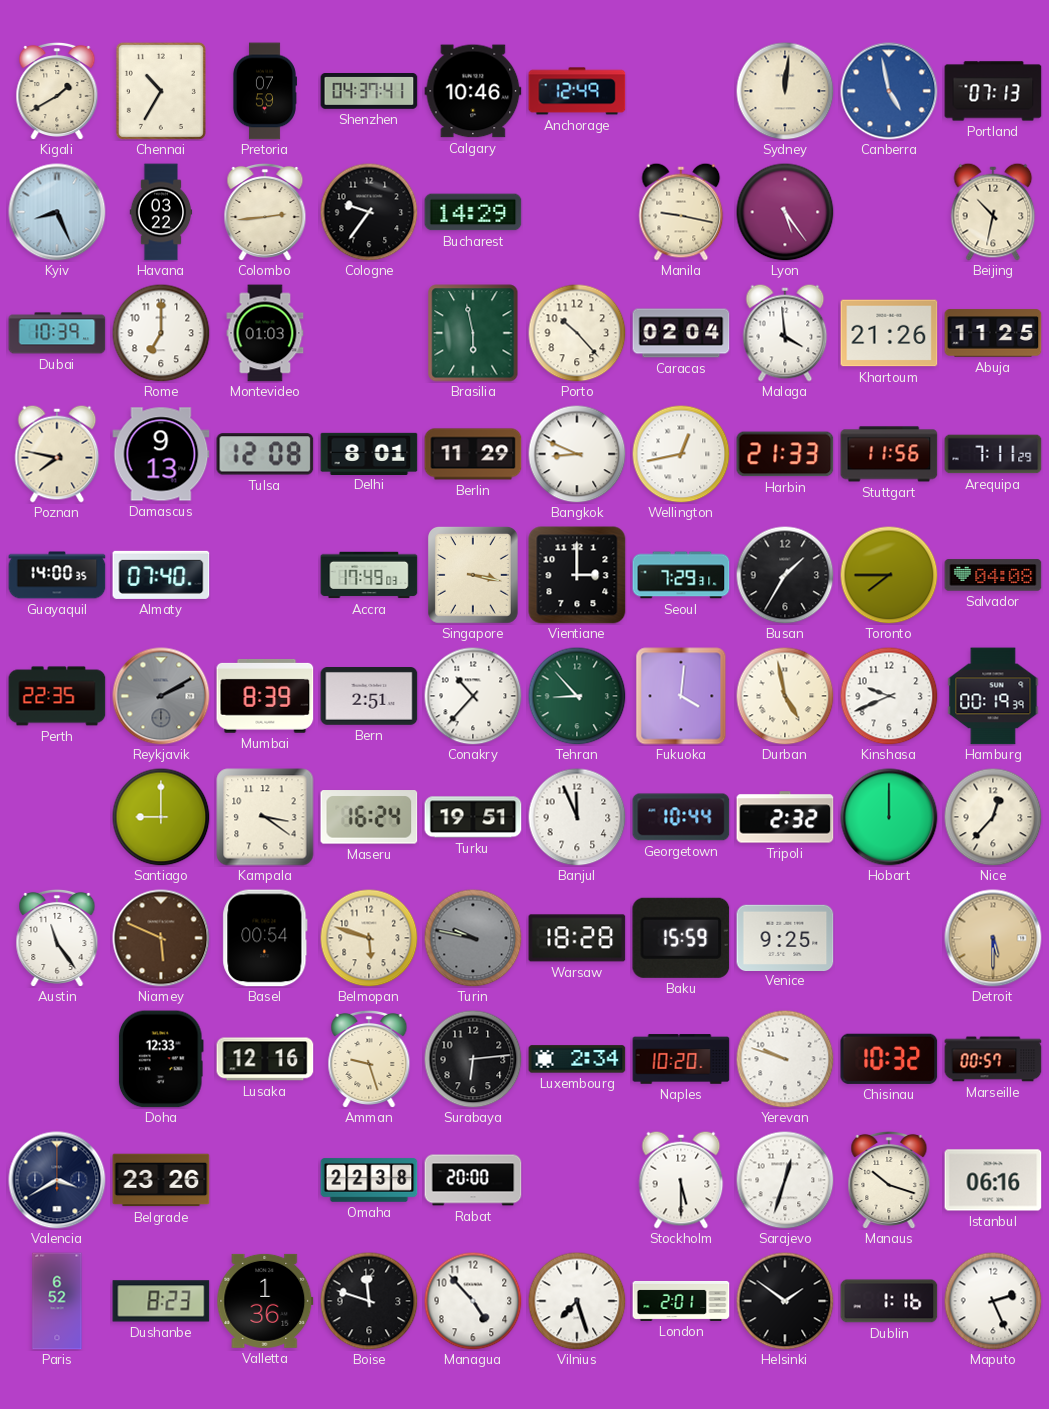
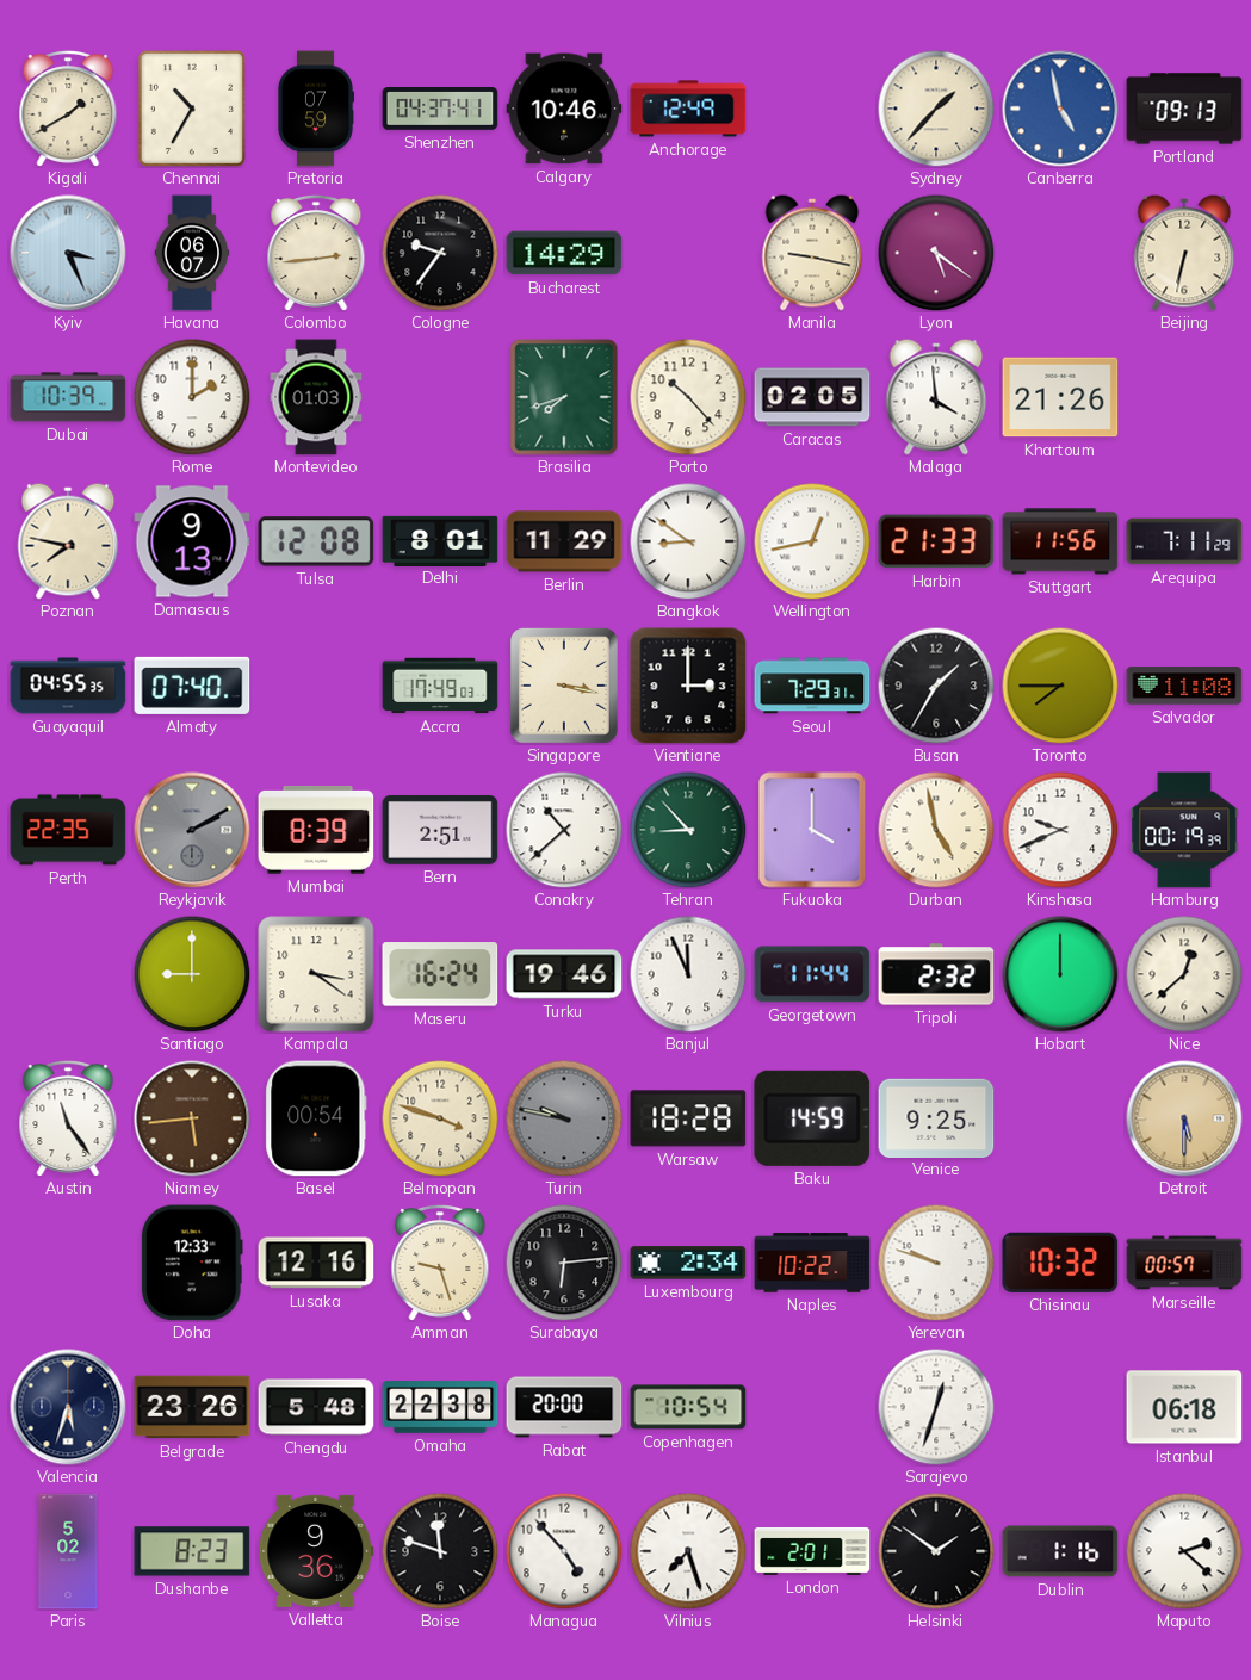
Sydney: 12:01 -> 1:37
Portland: 07:13 -> 09:13
Kyiv: 8:26 -> 3:26
Havana: 03:22 -> 06:07
Lyon: 5:24 -> 5:21
Beijing: 10:32 -> 6:32
Rome: 7:00 -> 2:00
Brasilia: 5:58 -> 7:42
Caracas: 02:04 -> 02:05
Abuja: 11:25 -> none
Bangkok: 8:49 -> 8:51
Guayaquil: 14:00 -> 04:55
Salvador: 04:08 -> 11:08
Conakry: 10:37 -> 10:38
Fukuoka: 4:01 -> 4:00
Turku: 19:51 -> 19:46
Georgetown: 10:44 -> 11:44
Nice: 12:37 -> 12:38
Niamey: 5:49 -> 5:44
Belmopan: 5:48 -> 3:48
Baku: 15:59 -> 14:59
Naples: 10:20 -> 10:22
Valencia: 3:40 -> 5:33
Chengdu: none -> 5:48
Copenhagen: none -> 10:54
Stockholm: 5:30 -> none
Manaus: 10:18 -> none
Istanbul: 06:16 -> 06:18
Paris: 6:52 -> 5:02
Valletta: 1:36 -> 9:36
Maputo: 2:26 -> 2:22
